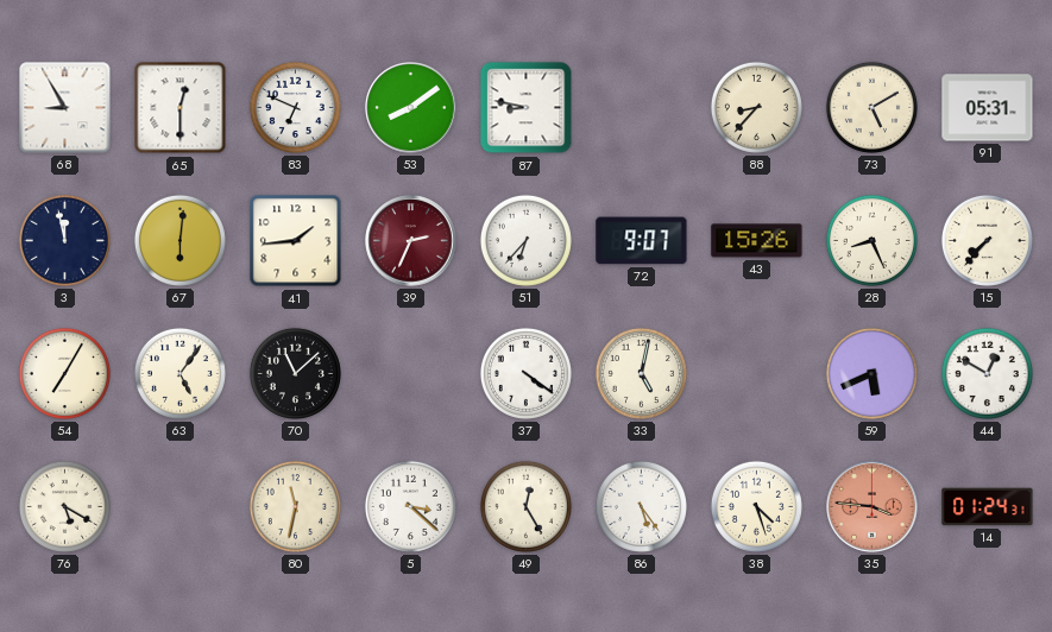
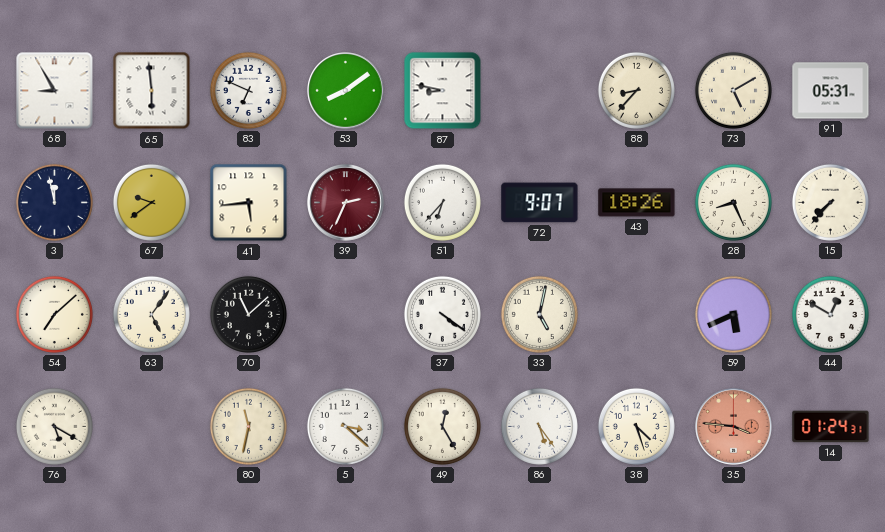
65: 12:30 -> 5:59
67: 6:01 -> 9:39
41: 1:44 -> 5:44
43: 15:26 -> 18:26
54: 7:05 -> 7:08
